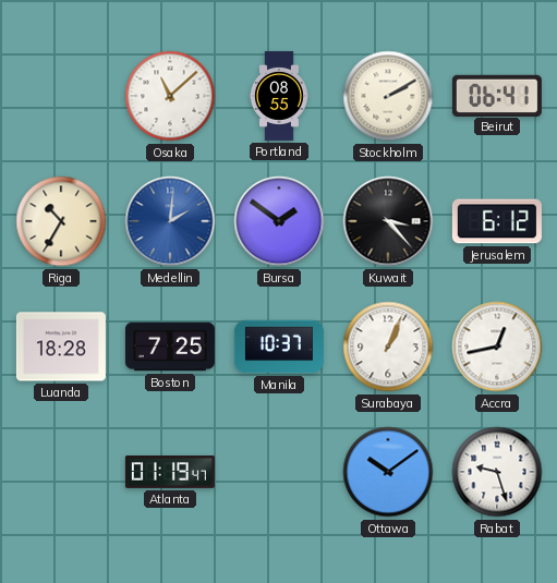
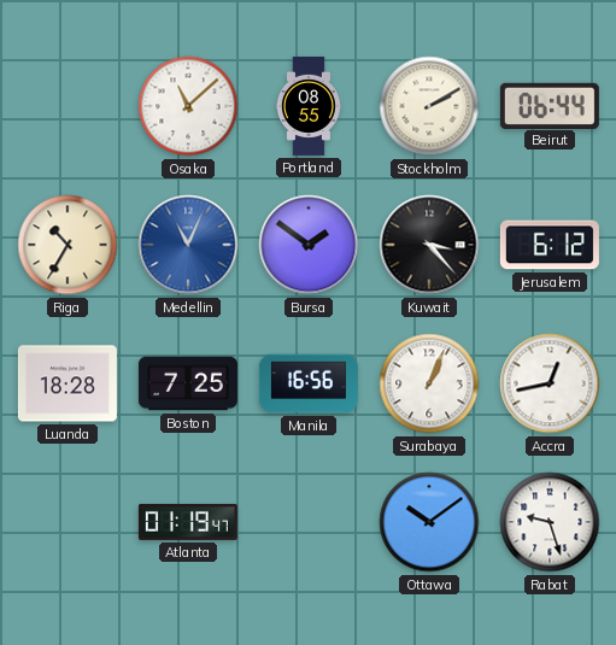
Beirut: 06:41 -> 06:44
Medellin: 2:01 -> 11:04
Manila: 10:37 -> 16:56
